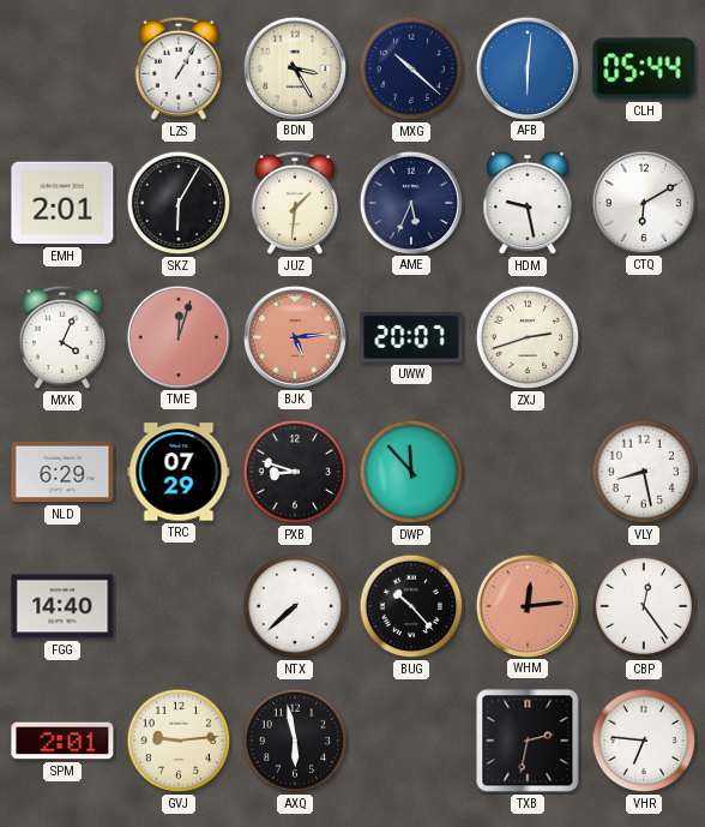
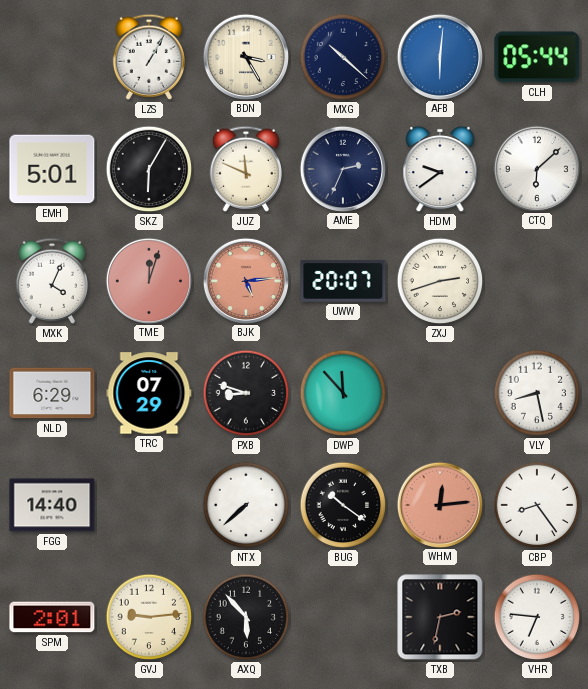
EMH: 2:01 -> 5:01
JUZ: 1:31 -> 11:49
AME: 5:34 -> 2:34
HDM: 9:28 -> 9:39
CTQ: 6:10 -> 6:08
BUG: 10:23 -> 10:21
CBP: 12:24 -> 8:24
AXQ: 5:58 -> 5:53
